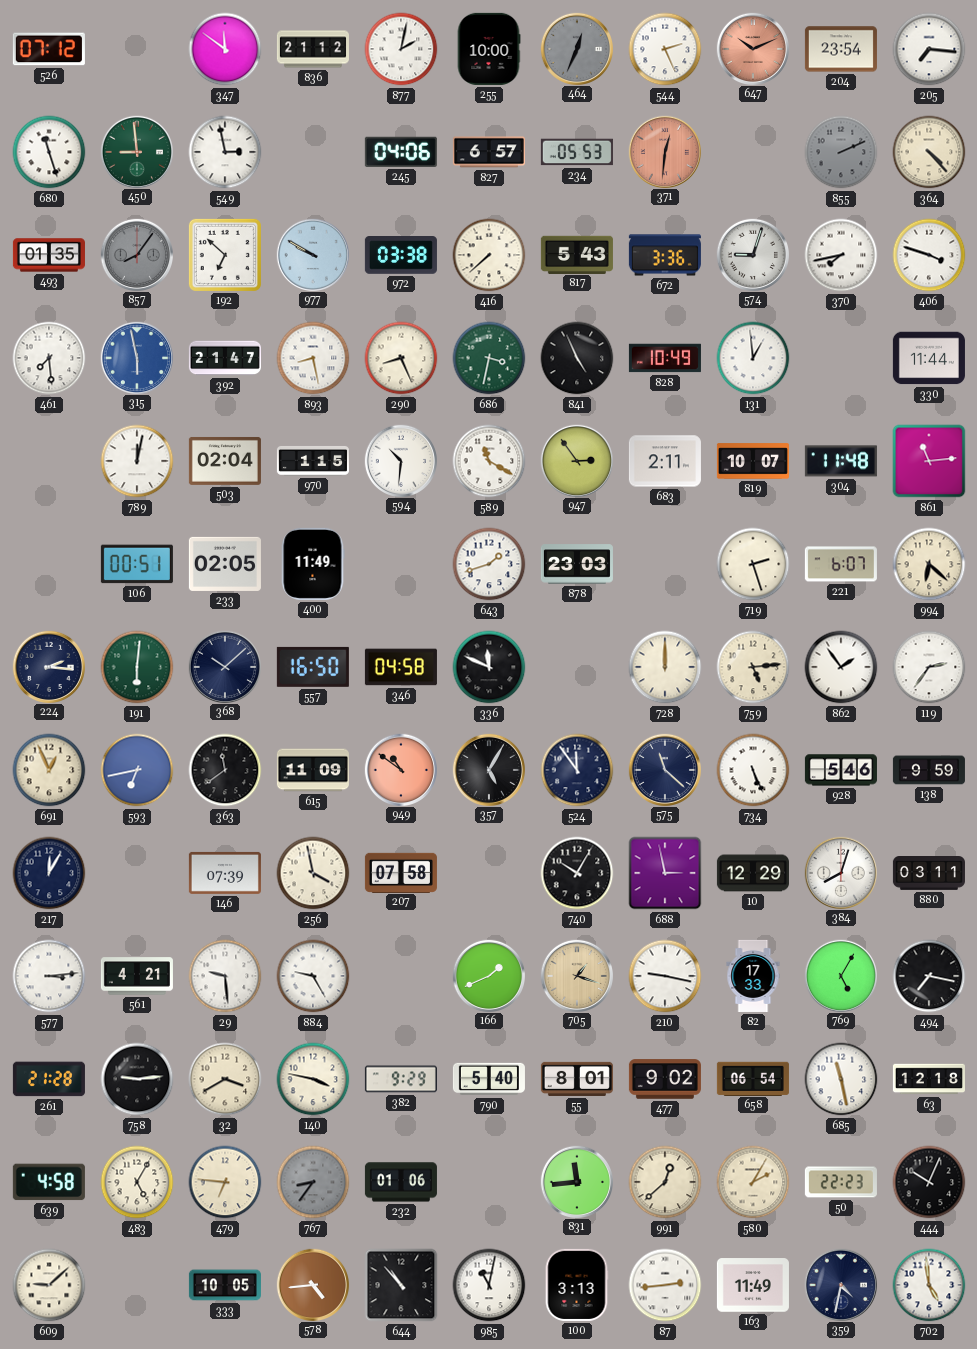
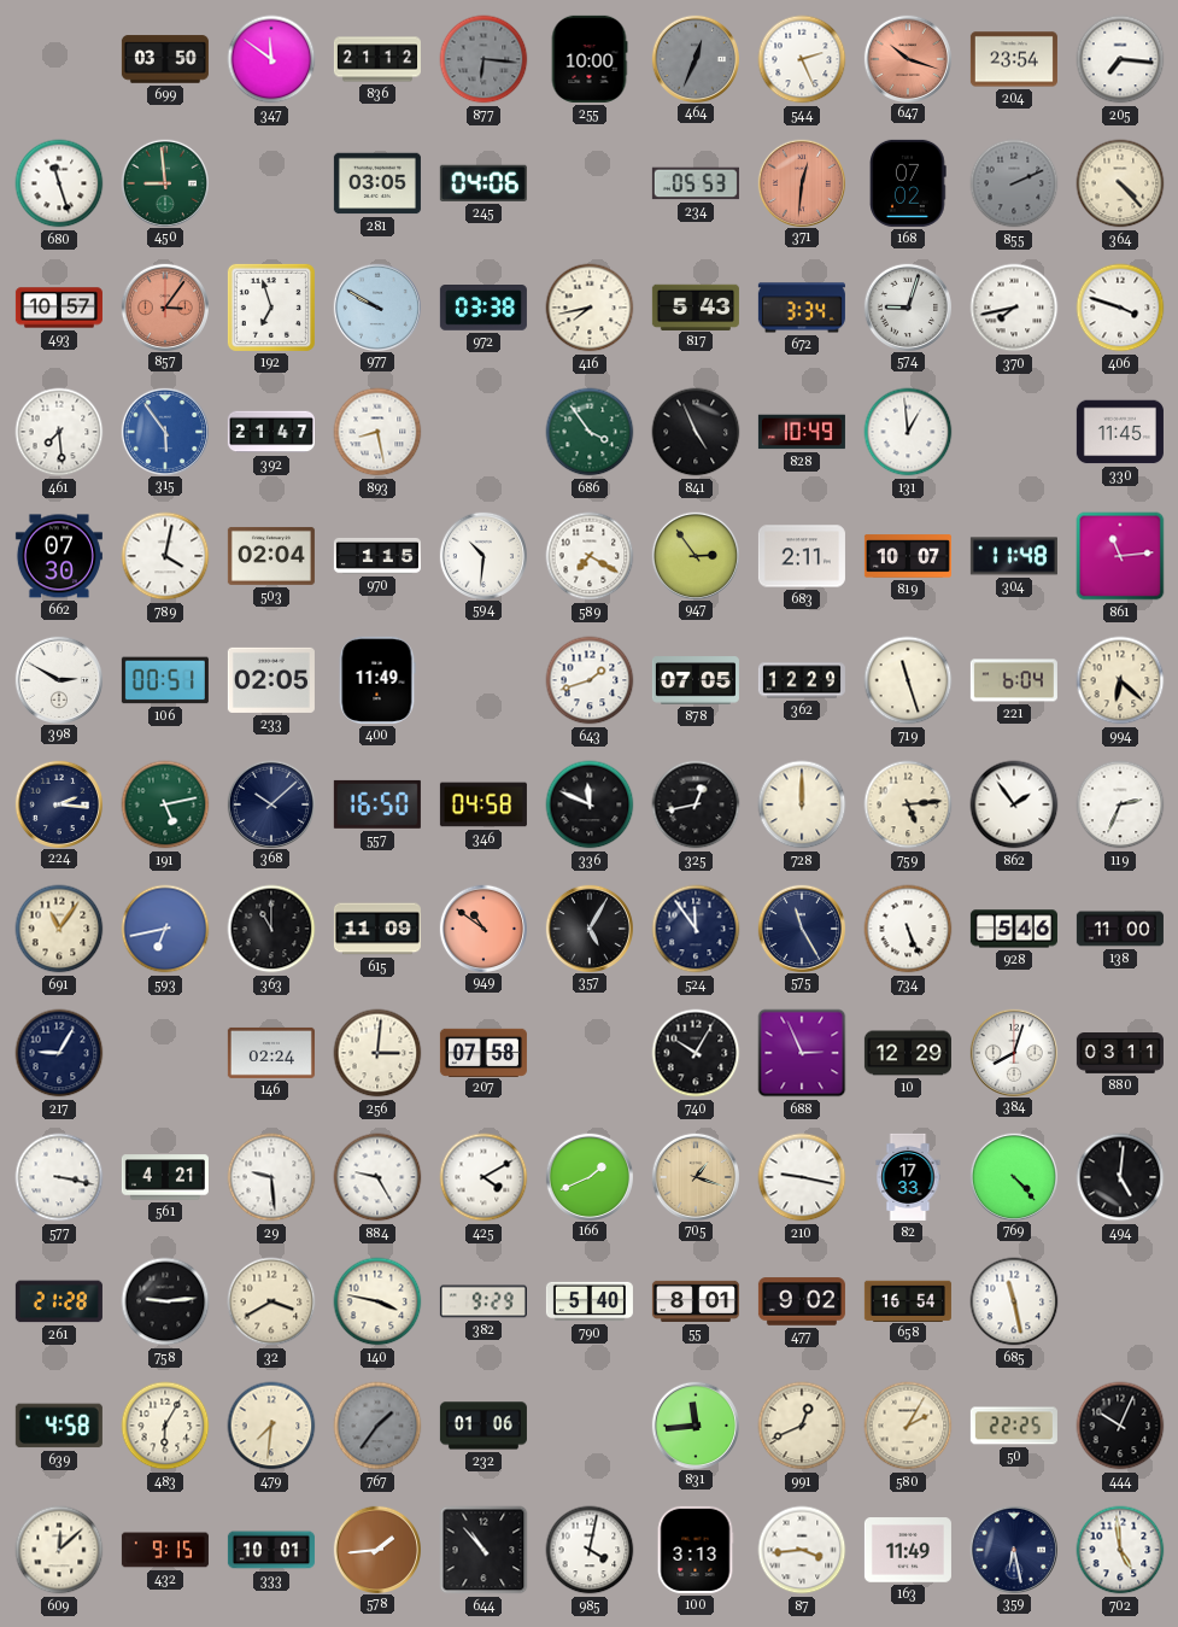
526: 07:12 -> none
699: none -> 03:50
877: 2:02 -> 6:16
877 dial: white -> grey
647: 10:11 -> 10:18
549: 2:58 -> none
281: none -> 03:05
827: 6:57 -> none
168: none -> 07:02
493: 01:35 -> 10:57
857: 8:06 -> 3:06
857 dial: grey -> salmon
192: 6:52 -> 6:57
416: 7:38 -> 7:43
672: 3:36 -> 3:34
315: 5:58 -> 5:54
290: 8:26 -> none
686: 3:32 -> 3:54
330: 11:44 -> 11:45
662: none -> 07:30
789: 12:02 -> 4:02
589: 11:20 -> 7:20
398: none -> 2:50
878: 23:03 -> 07:05
362: none -> 12:29
719: 2:27 -> 11:27
221: 6:07 -> 6:04
191: 6:01 -> 5:13
325: none -> 12:43
119: 2:36 -> 2:34
691: 12:56 -> 11:06
363: 11:39 -> 11:00
575: 11:22 -> 11:25
138: 9:59 -> 11:00
217: 12:05 -> 9:05
146: 07:39 -> 02:24
256: 3:58 -> 3:01
688: 2:58 -> 2:56
577: 3:14 -> 3:17
425: none -> 4:10
769: 5:05 -> 4:23
494: 7:17 -> 5:01
658: 06:54 -> 16:54
63: 12:18 -> none
483: 5:05 -> 6:05
479: 6:46 -> 7:31
767: 8:36 -> 1:36
991: 12:38 -> 12:41
50: 22:23 -> 22:25
609: 9:08 -> 12:08
432: none -> 9:15
333: 10:05 -> 10:01
578: 4:44 -> 1:44
985: 11:02 -> 4:02
87: 2:44 -> 3:44
359: 4:32 -> 6:28
